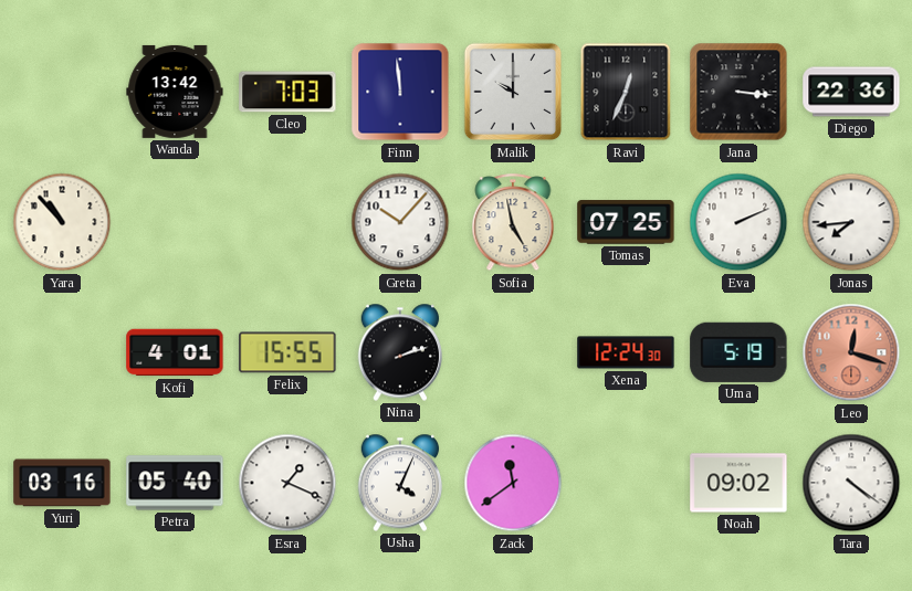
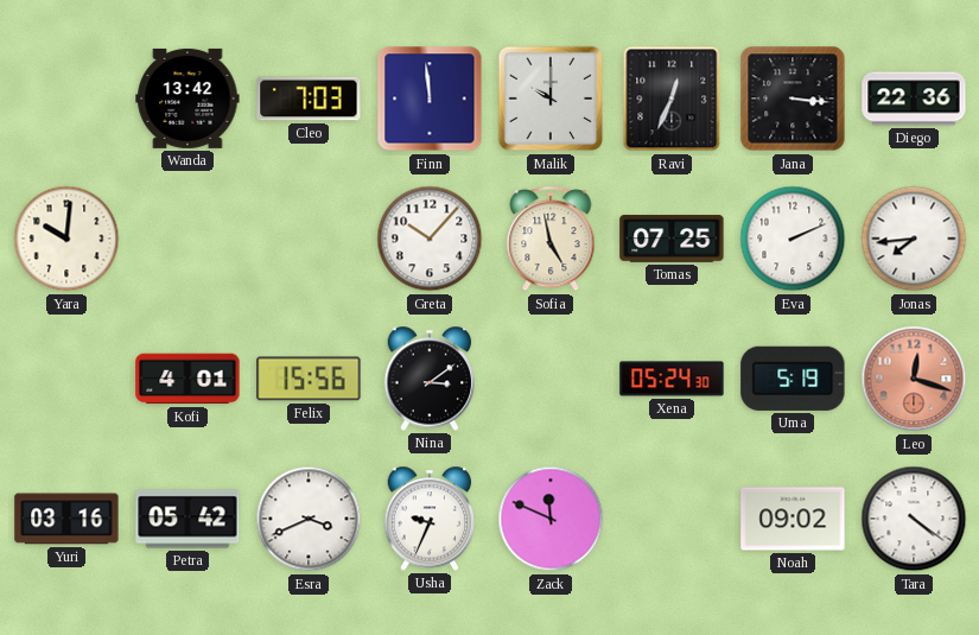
Yara: 10:53 -> 10:01
Felix: 15:55 -> 15:56
Nina: 2:12 -> 3:09
Xena: 12:24 -> 05:24
Petra: 05:40 -> 05:42
Esra: 1:19 -> 3:41
Usha: 4:04 -> 9:34
Zack: 11:39 -> 11:49
